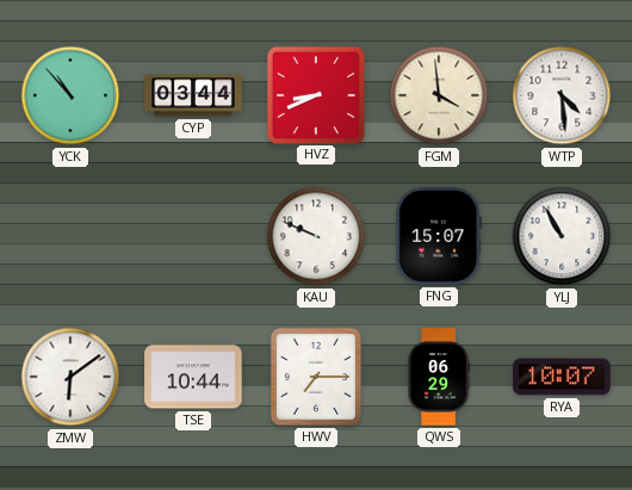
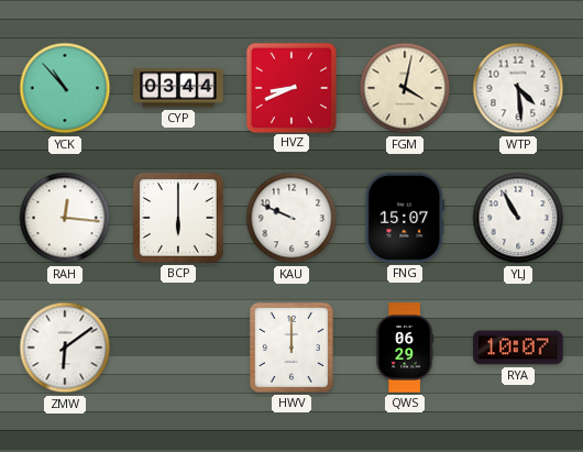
FGM: 3:59 -> 4:02
RAH: none -> 12:16
BCP: none -> 6:00
TSE: 10:44 -> none
HWV: 7:15 -> 12:00
